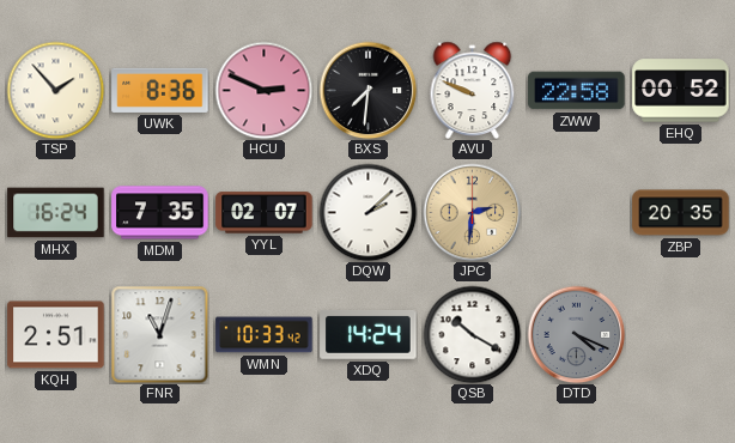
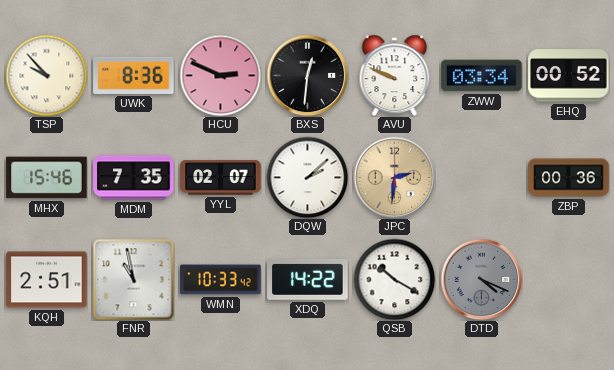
TSP: 1:53 -> 9:53
BXS: 7:31 -> 12:31
ZWW: 22:58 -> 03:34
MHX: 16:24 -> 15:46
ZBP: 20:35 -> 00:36
FNR: 11:03 -> 10:58
XDQ: 14:24 -> 14:22
